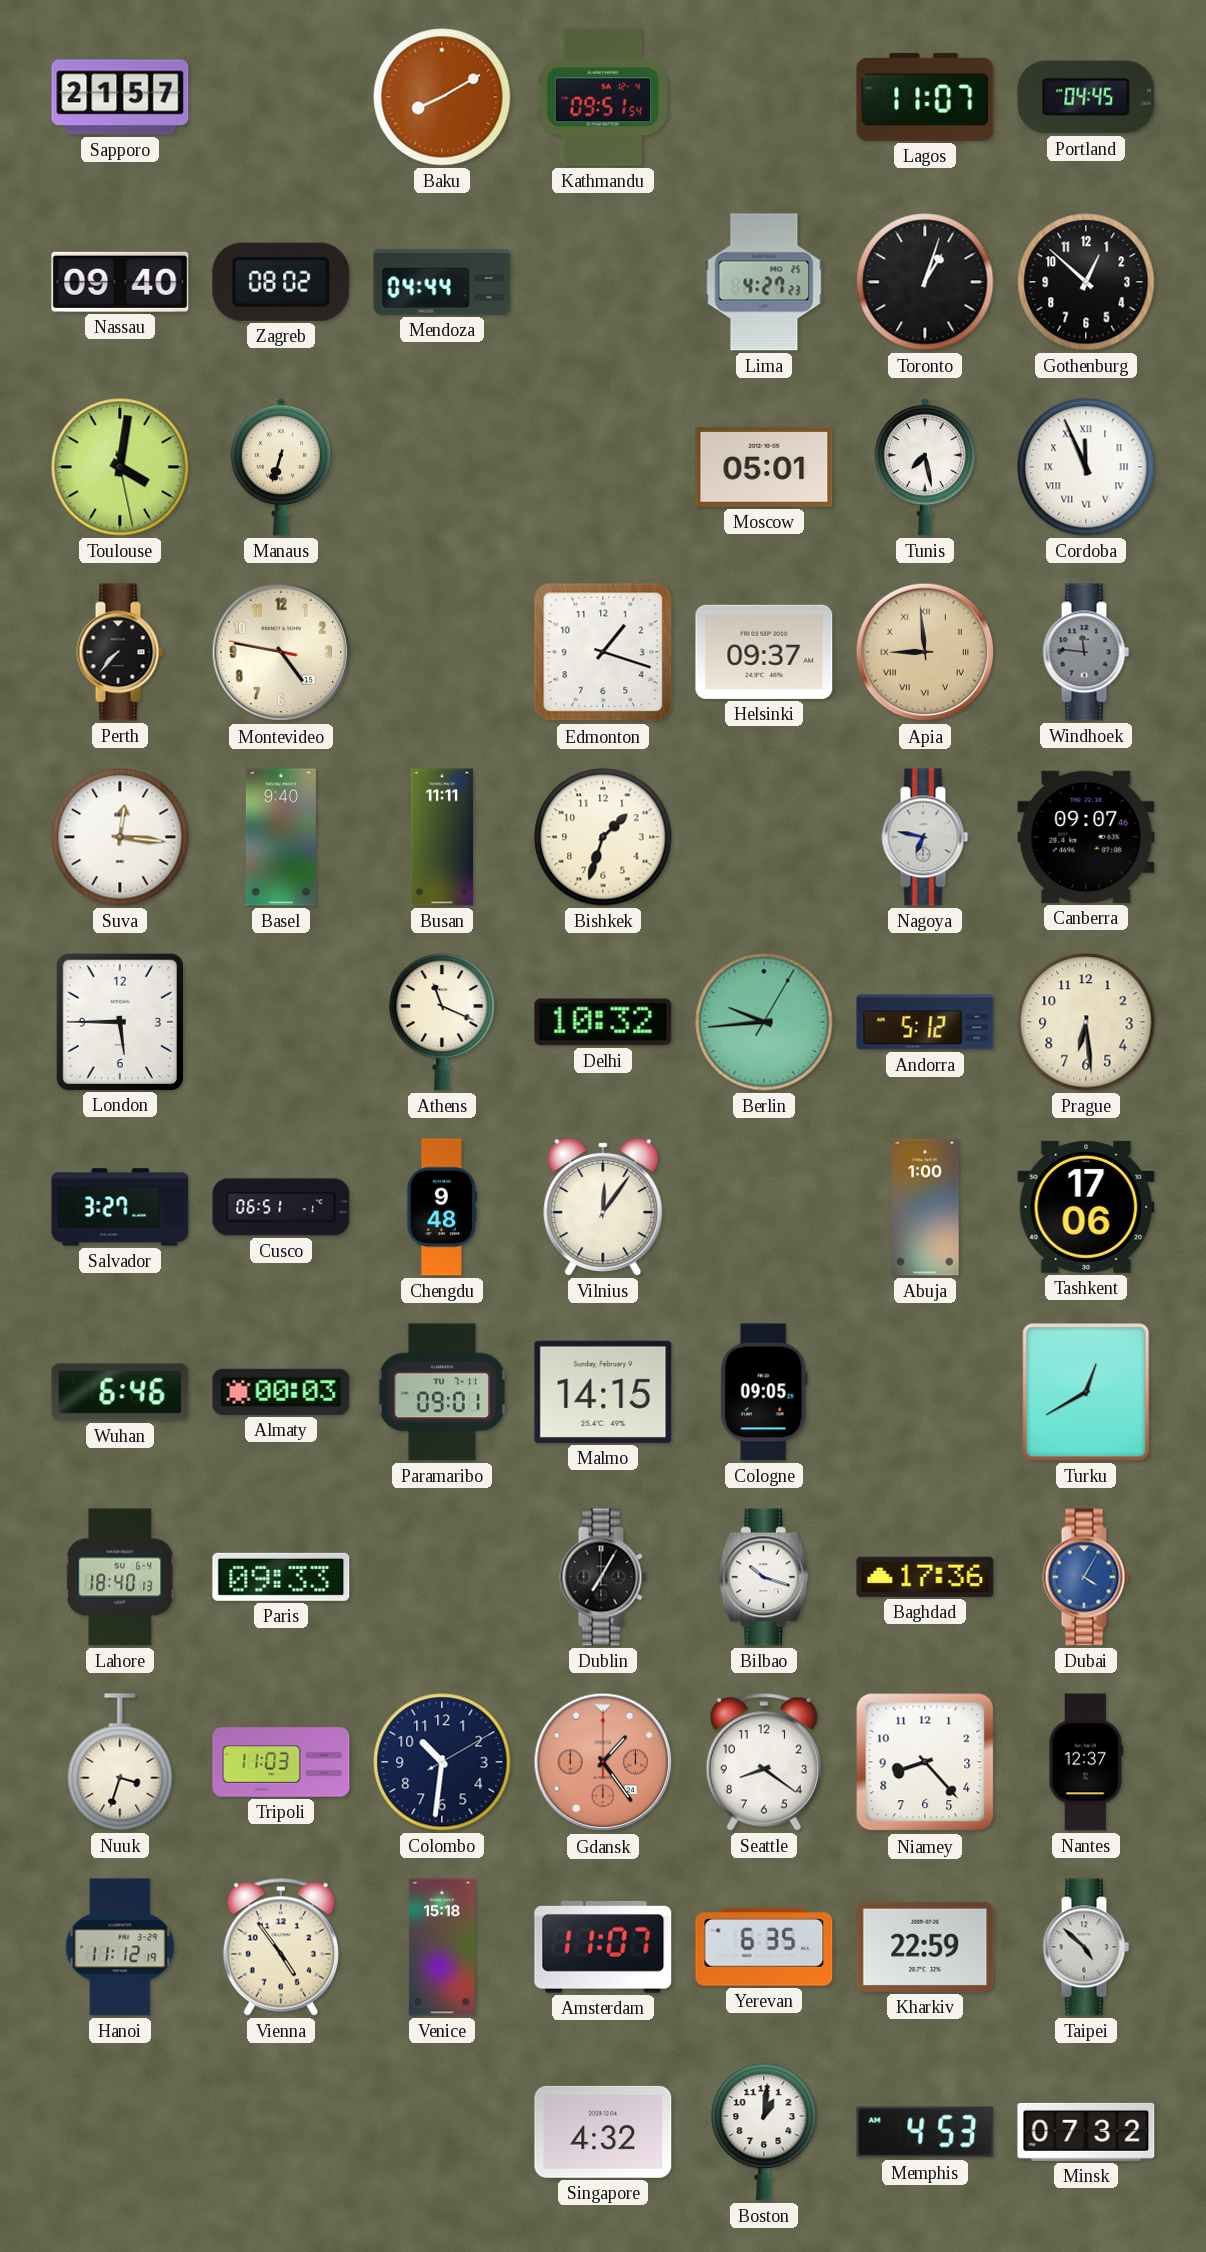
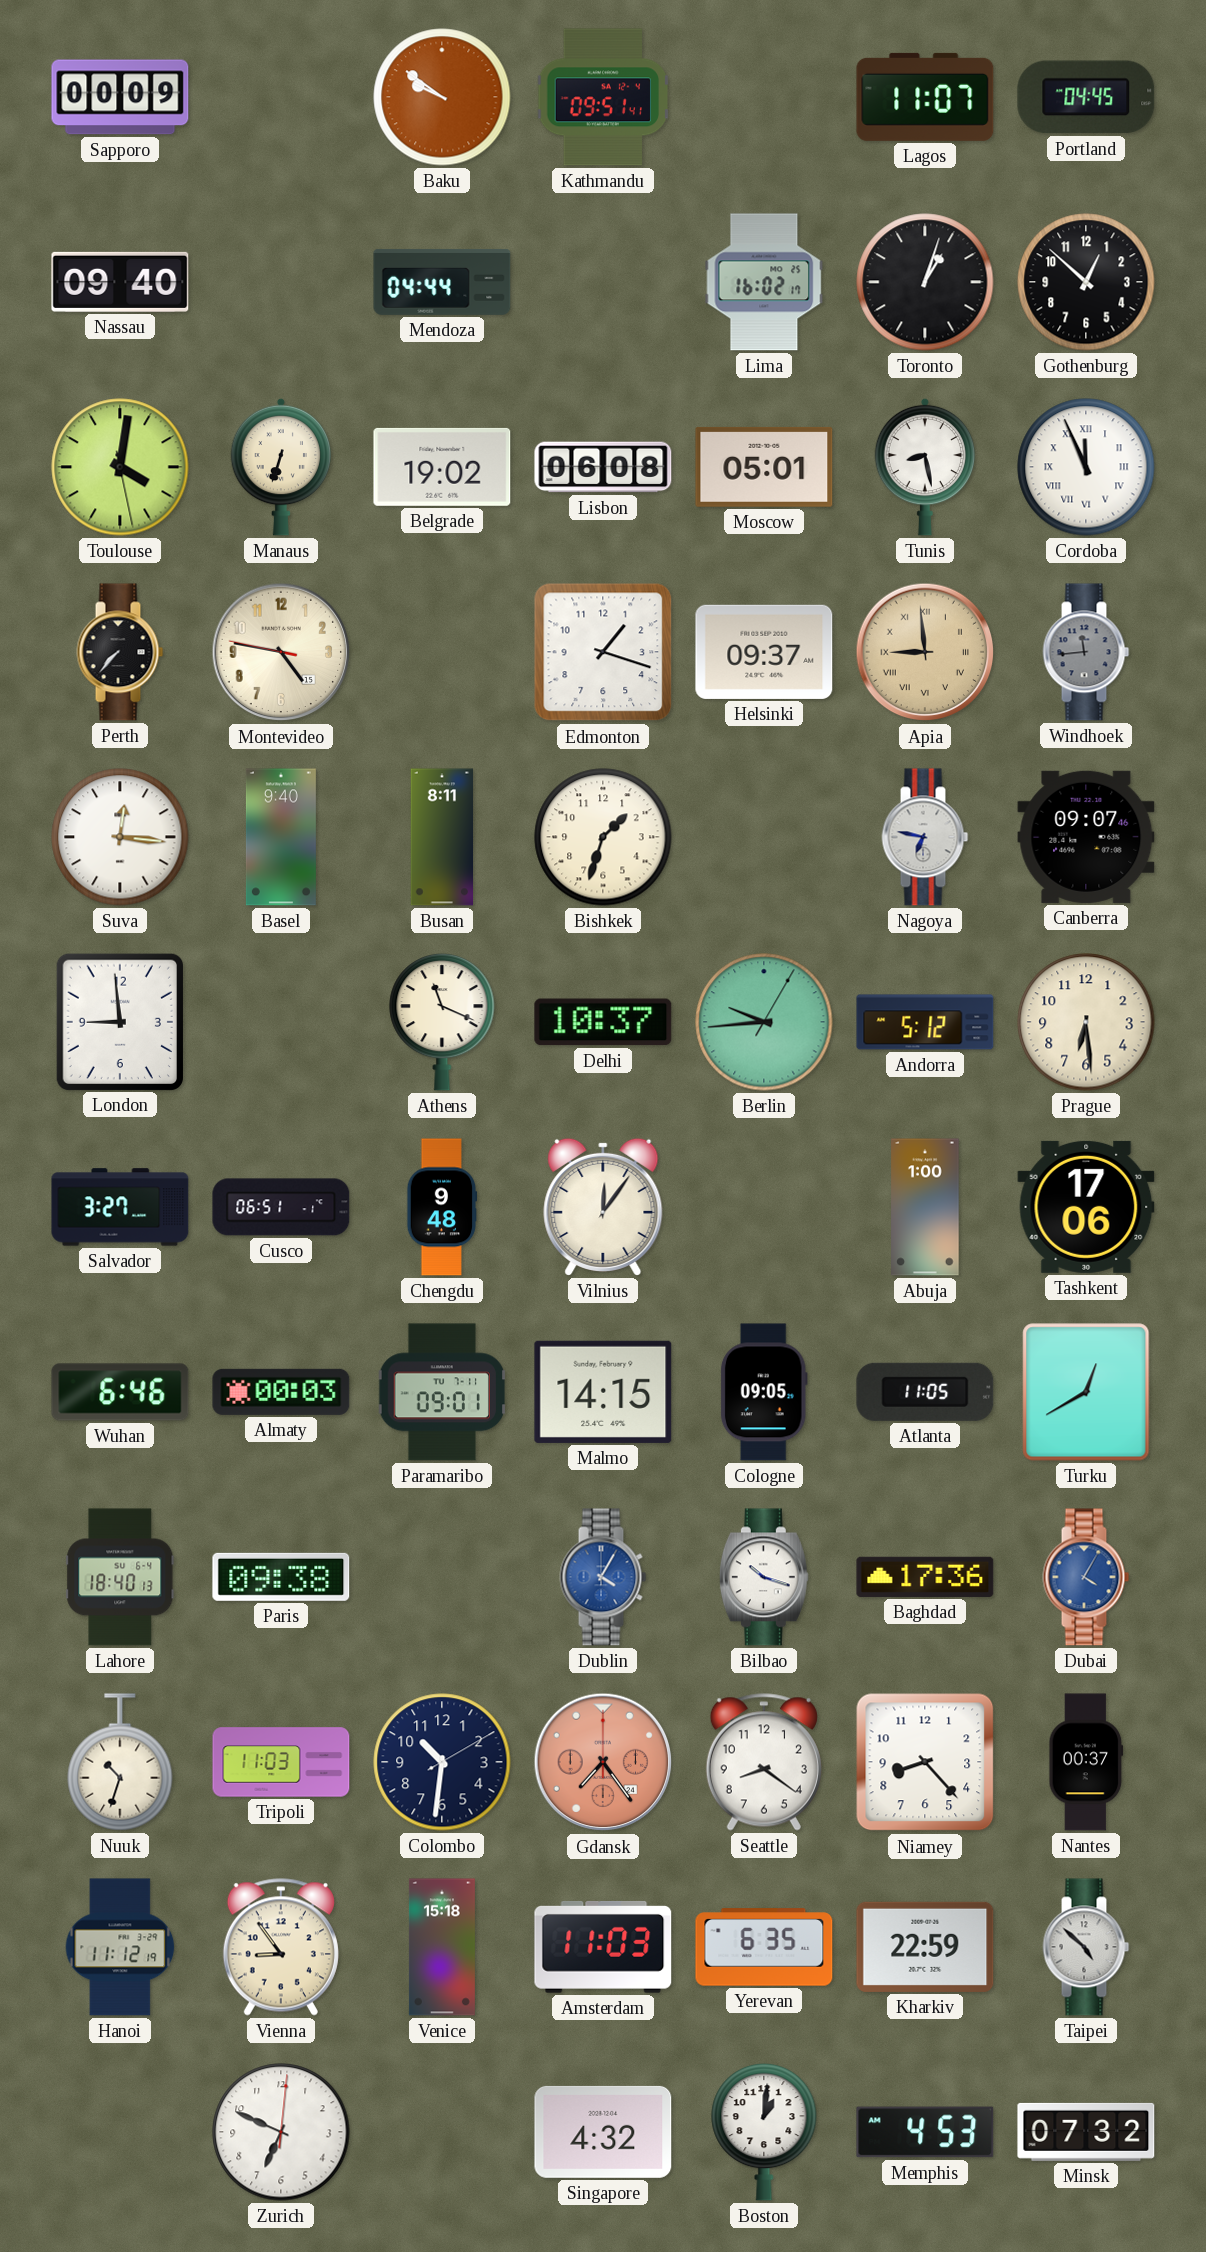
Sapporo: 21:57 -> 00:09
Baku: 8:10 -> 9:51
Kathmandu: 09:51:54 -> 09:51:41
Zagreb: 08:02 -> none
Lima: 4:27 -> 16:02
Belgrade: none -> 19:02
Lisbon: none -> 06:08
Tunis: 7:28 -> 8:28
Windhoek: 11:46 -> 11:44
Busan: 11:11 -> 8:11
London: 5:45 -> 8:59
Delhi: 10:32 -> 10:37
Atlanta: none -> 11:05
Paris: 09:33 -> 09:38
Dublin: 7:05 -> 4:05
Dublin dial: black -> blue
Nuuk: 3:33 -> 10:33
Gdansk: 1:24 -> 7:24
Nantes: 12:37 -> 00:37
Vienna: 4:54 -> 8:54
Amsterdam: 11:07 -> 11:03
Zurich: none -> 6:49
